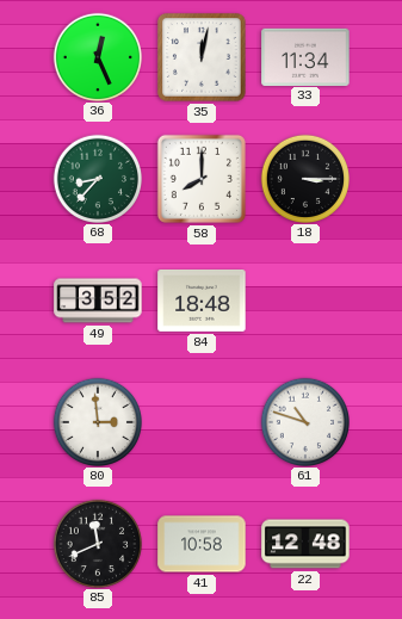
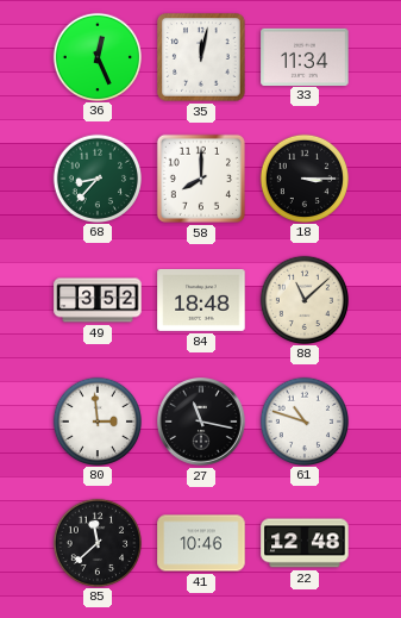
88: none -> 11:08
27: none -> 11:17
85: 11:41 -> 11:38
41: 10:58 -> 10:46
